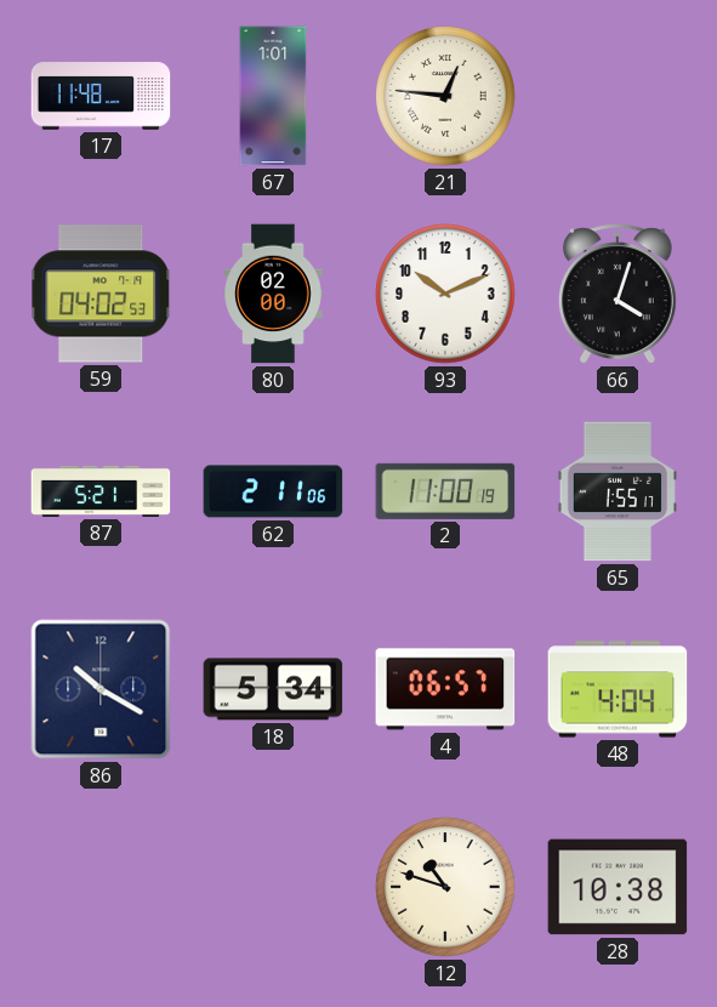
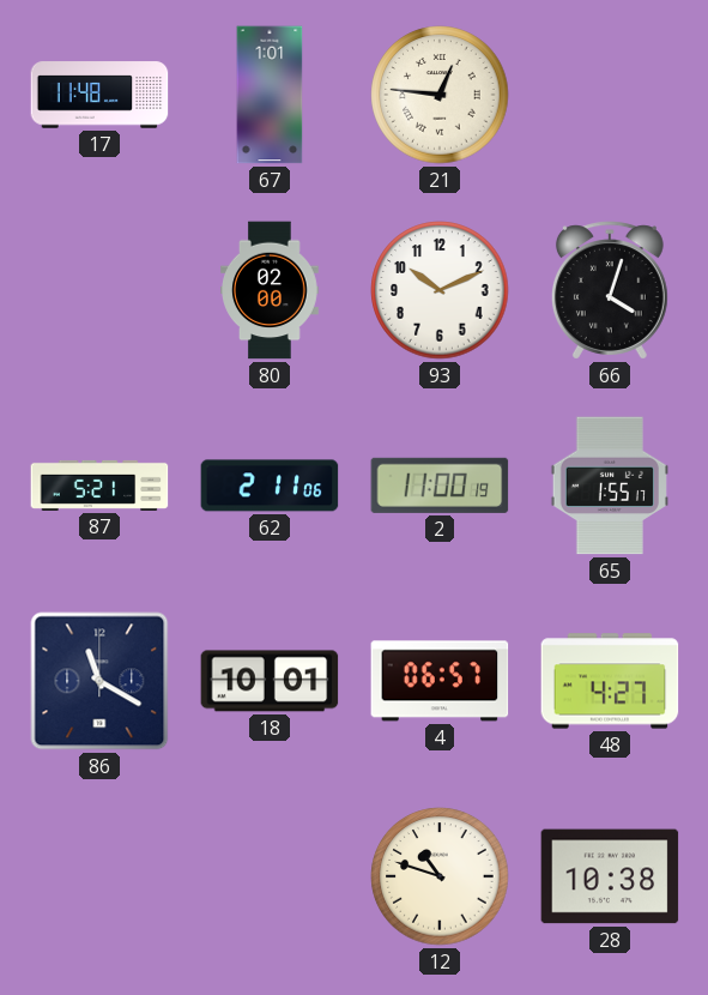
59: 04:02 -> none
86: 10:20 -> 11:20
18: 5:34 -> 10:01
48: 4:04 -> 4:27
